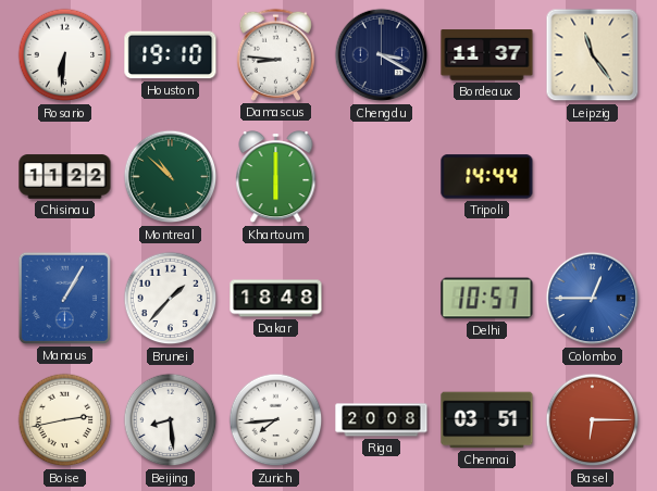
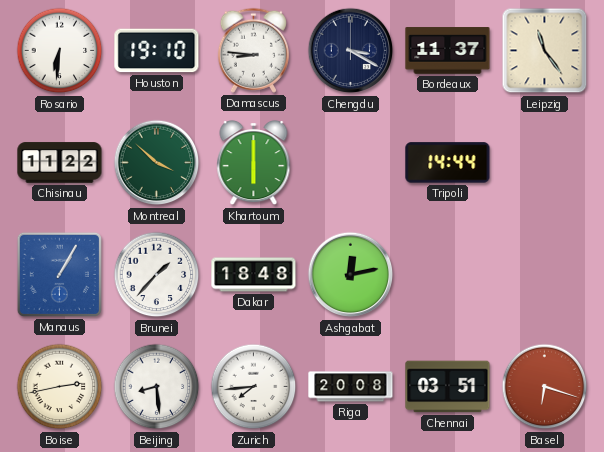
Montreal: 10:52 -> 3:52
Ashgabat: none -> 12:13
Delhi: 10:57 -> none
Colombo: 12:45 -> none
Basel: 6:15 -> 6:18
